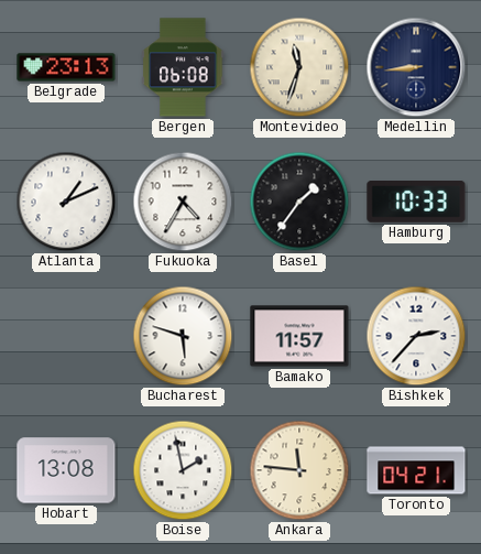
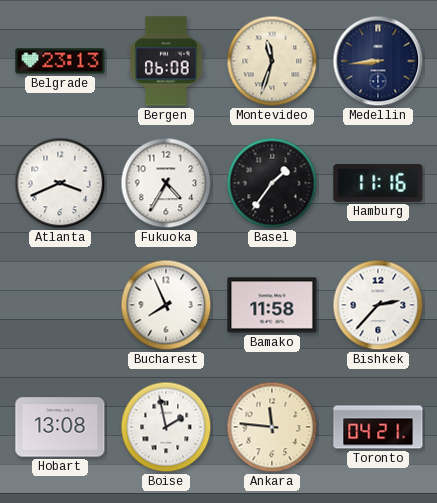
Atlanta: 1:11 -> 3:41
Hamburg: 10:33 -> 11:16
Bucharest: 5:48 -> 7:56
Bamako: 11:57 -> 11:58
